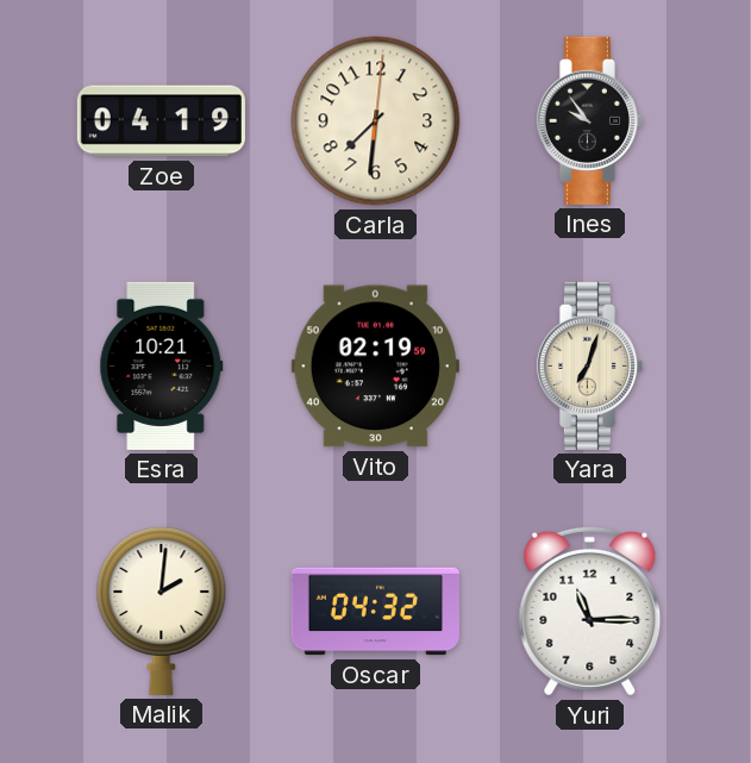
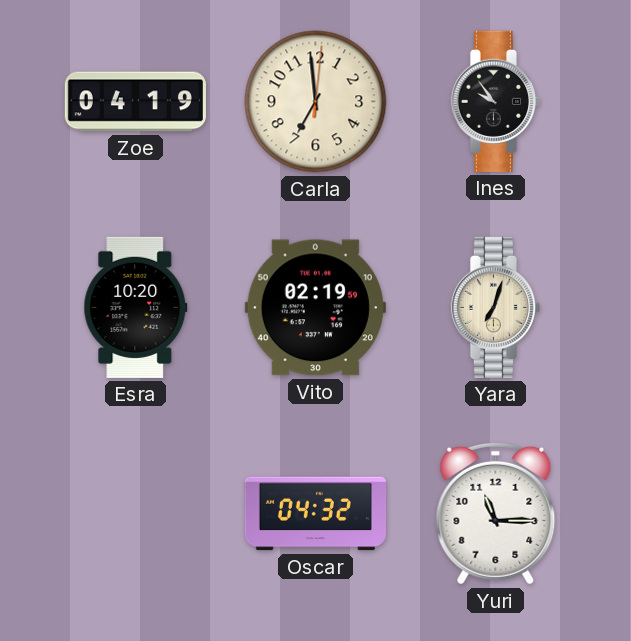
Carla: 7:31 -> 6:59
Esra: 10:21 -> 10:20
Malik: 2:01 -> none
